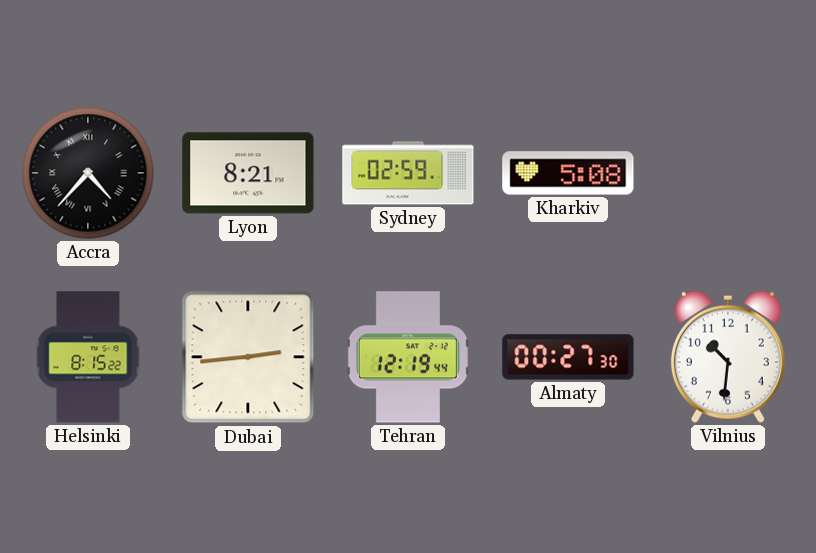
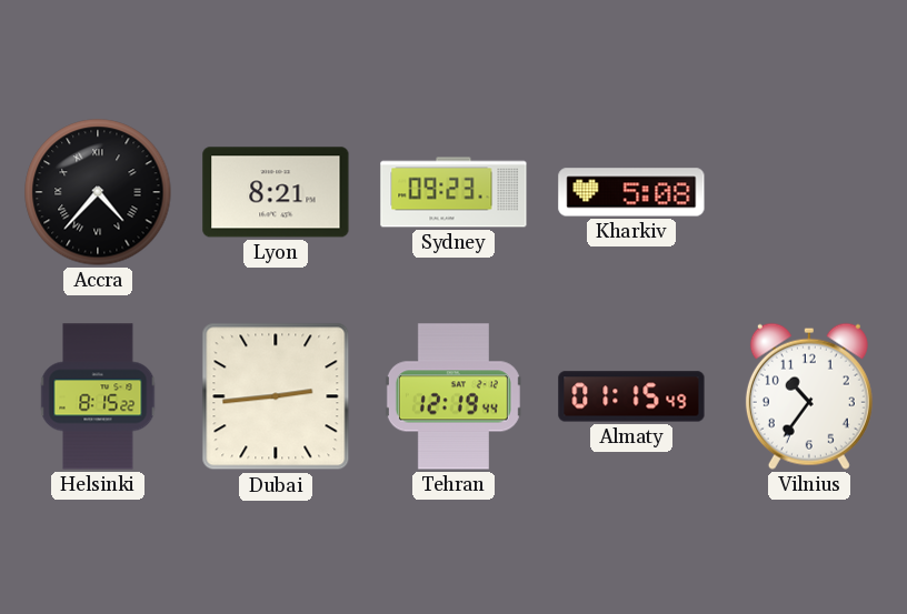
Sydney: 02:59 -> 09:23
Almaty: 00:27 -> 01:15
Vilnius: 10:31 -> 10:36
